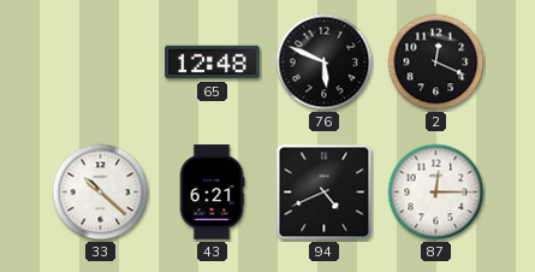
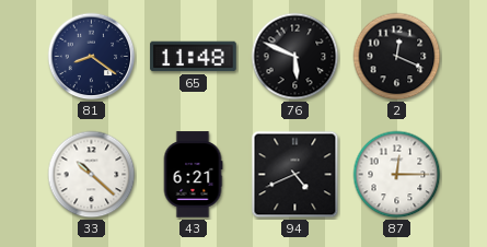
81: none -> 8:21
65: 12:48 -> 11:48
